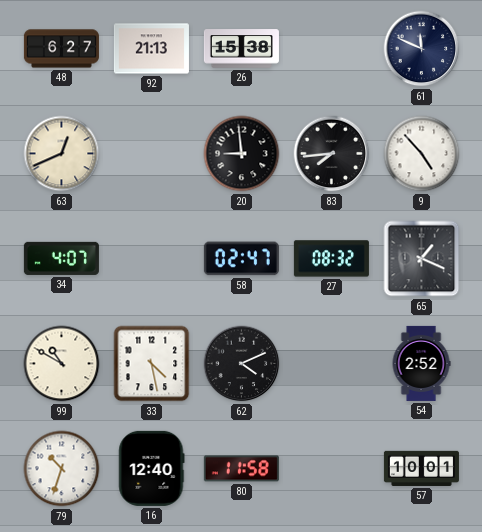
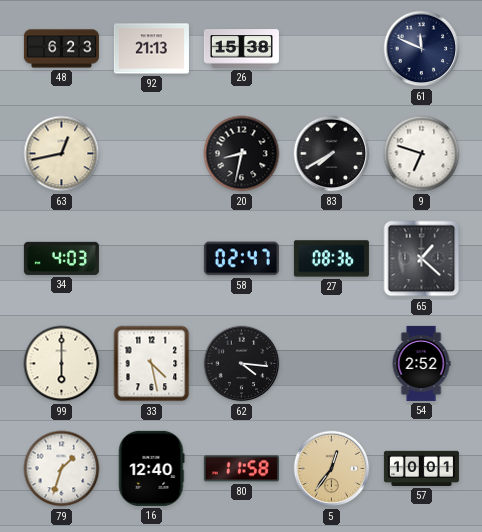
48: 6:27 -> 6:23
63: 12:41 -> 12:43
20: 8:59 -> 8:32
83: 7:44 -> 7:40
9: 4:53 -> 6:48
34: 4:07 -> 4:03
27: 08:32 -> 08:36
65: 1:19 -> 1:22
99: 10:50 -> 6:00
62: 4:11 -> 4:16
79: 10:33 -> 1:33
5: none -> 12:36
